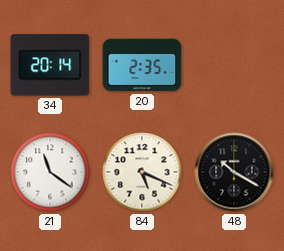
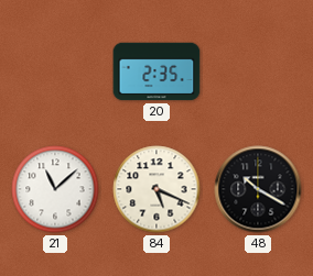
34: 20:14 -> none
21: 11:21 -> 11:08
